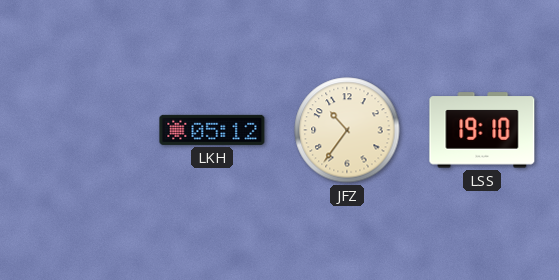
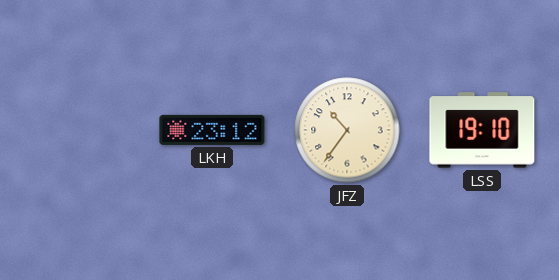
LKH: 05:12 -> 23:12
